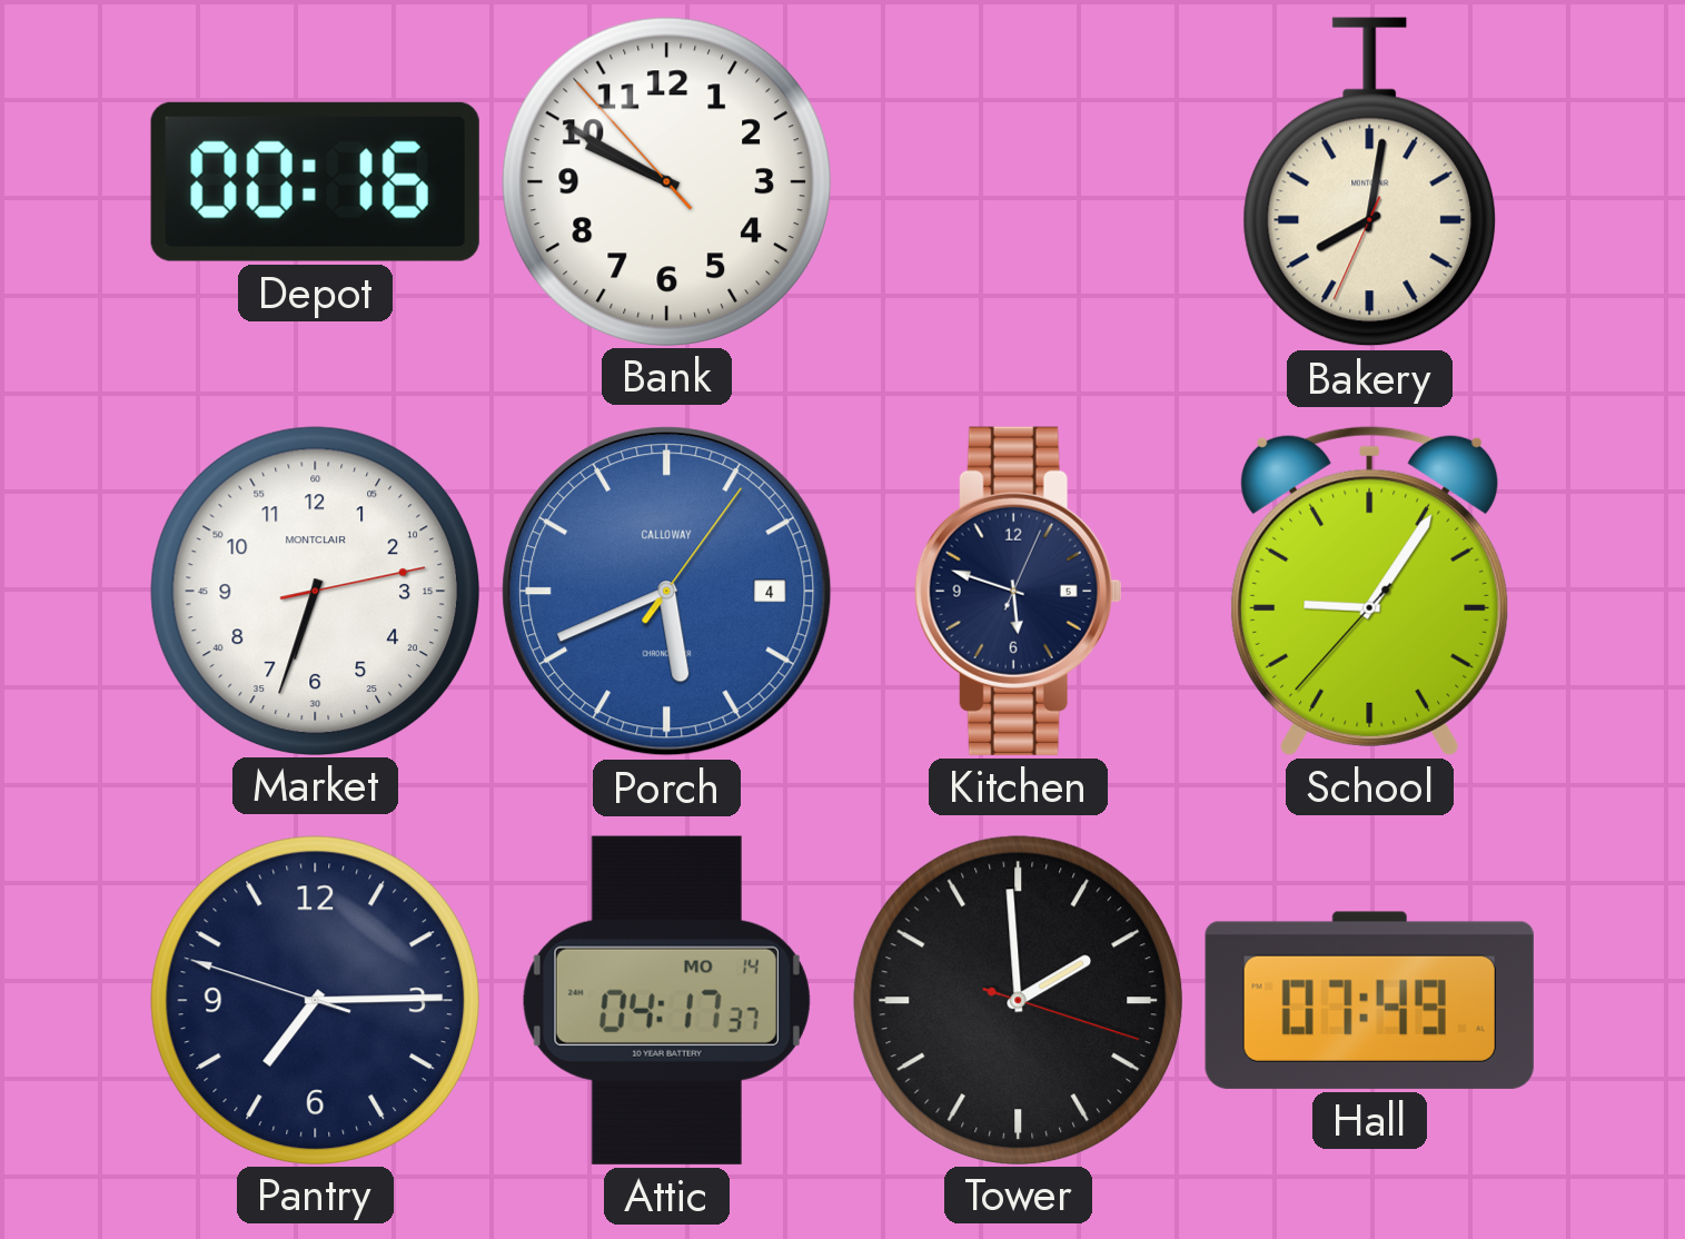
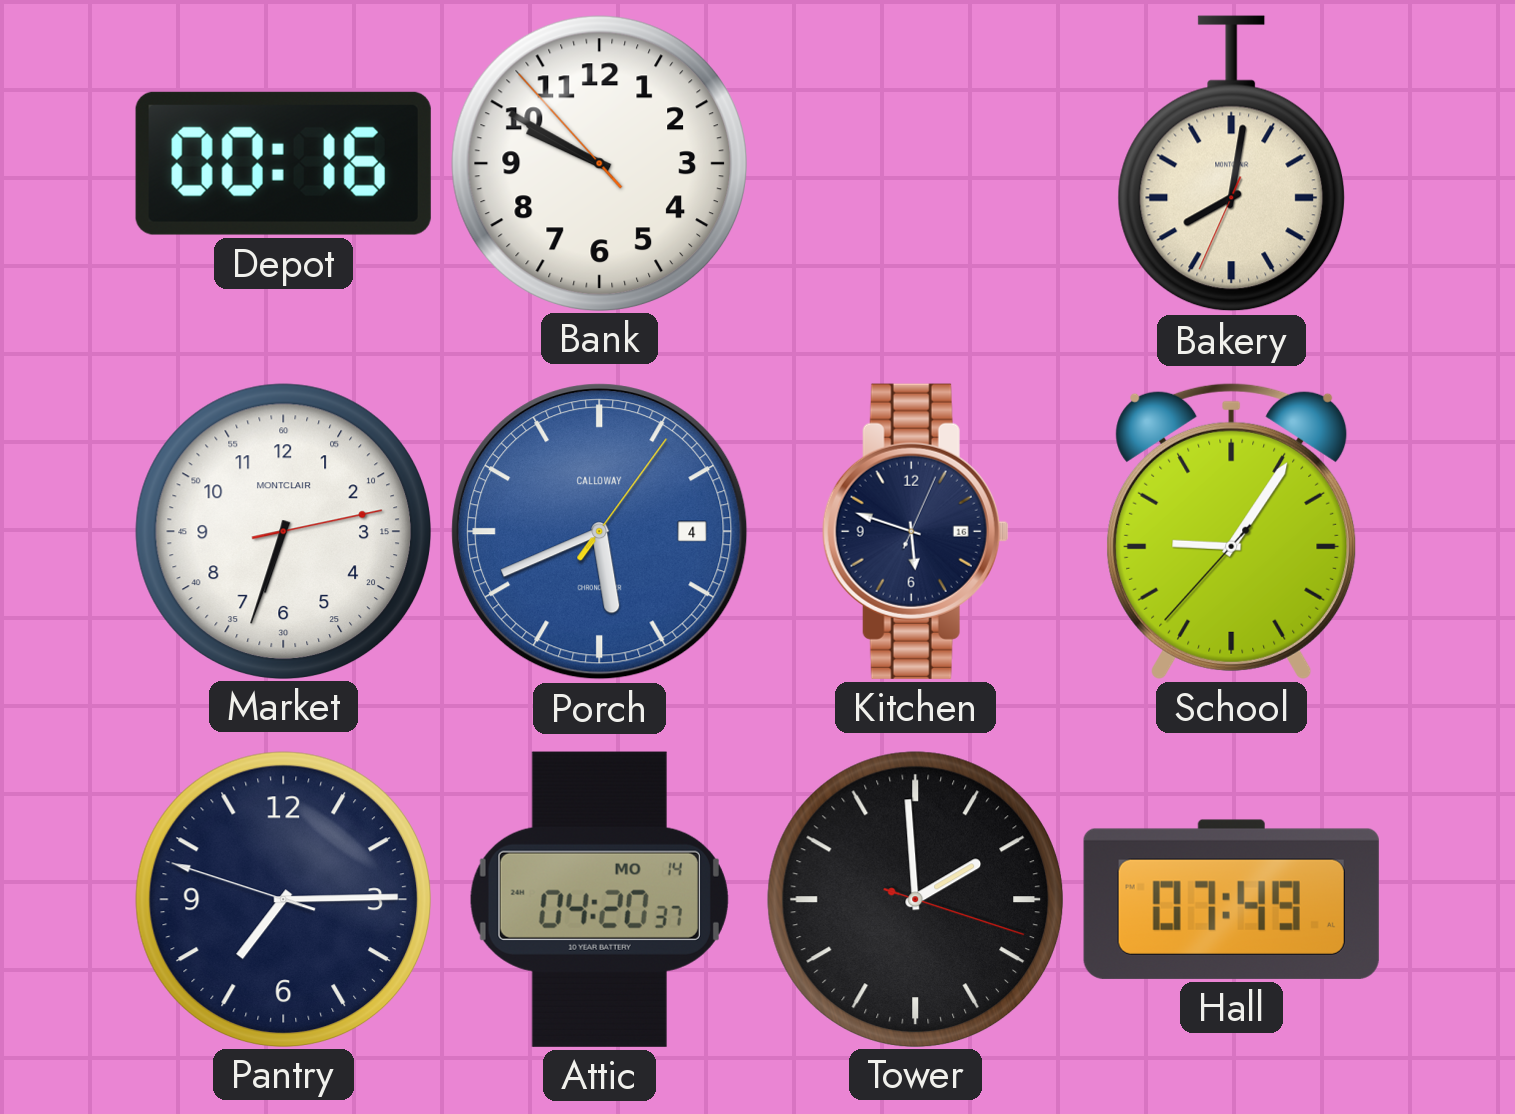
Kitchen date: 5 -> 16
Attic: 04:17 -> 04:20
